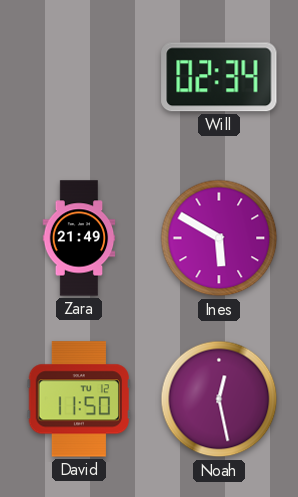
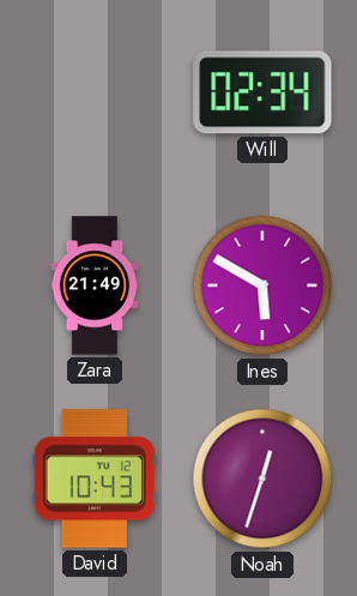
David: 11:50 -> 10:43
Noah: 12:28 -> 12:33
